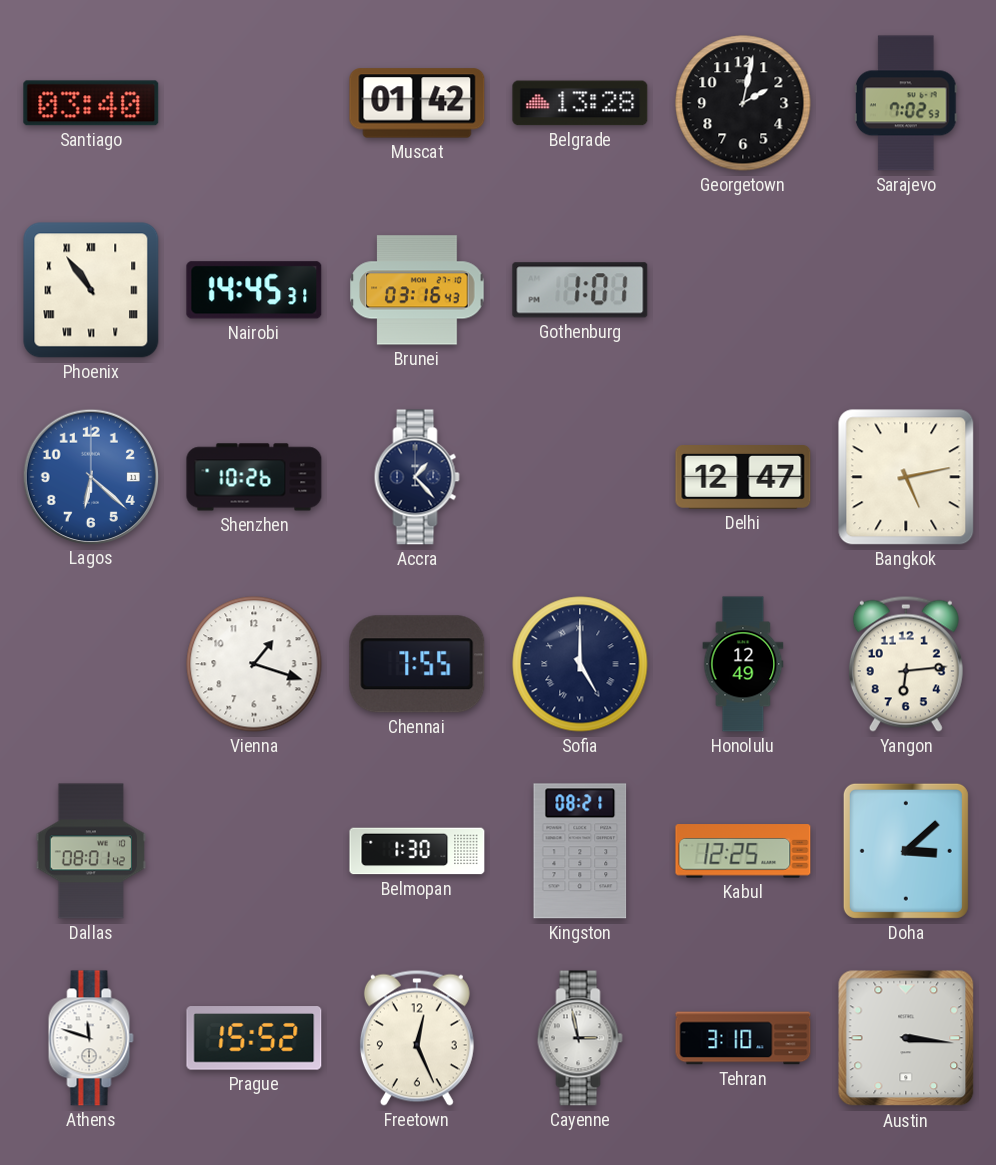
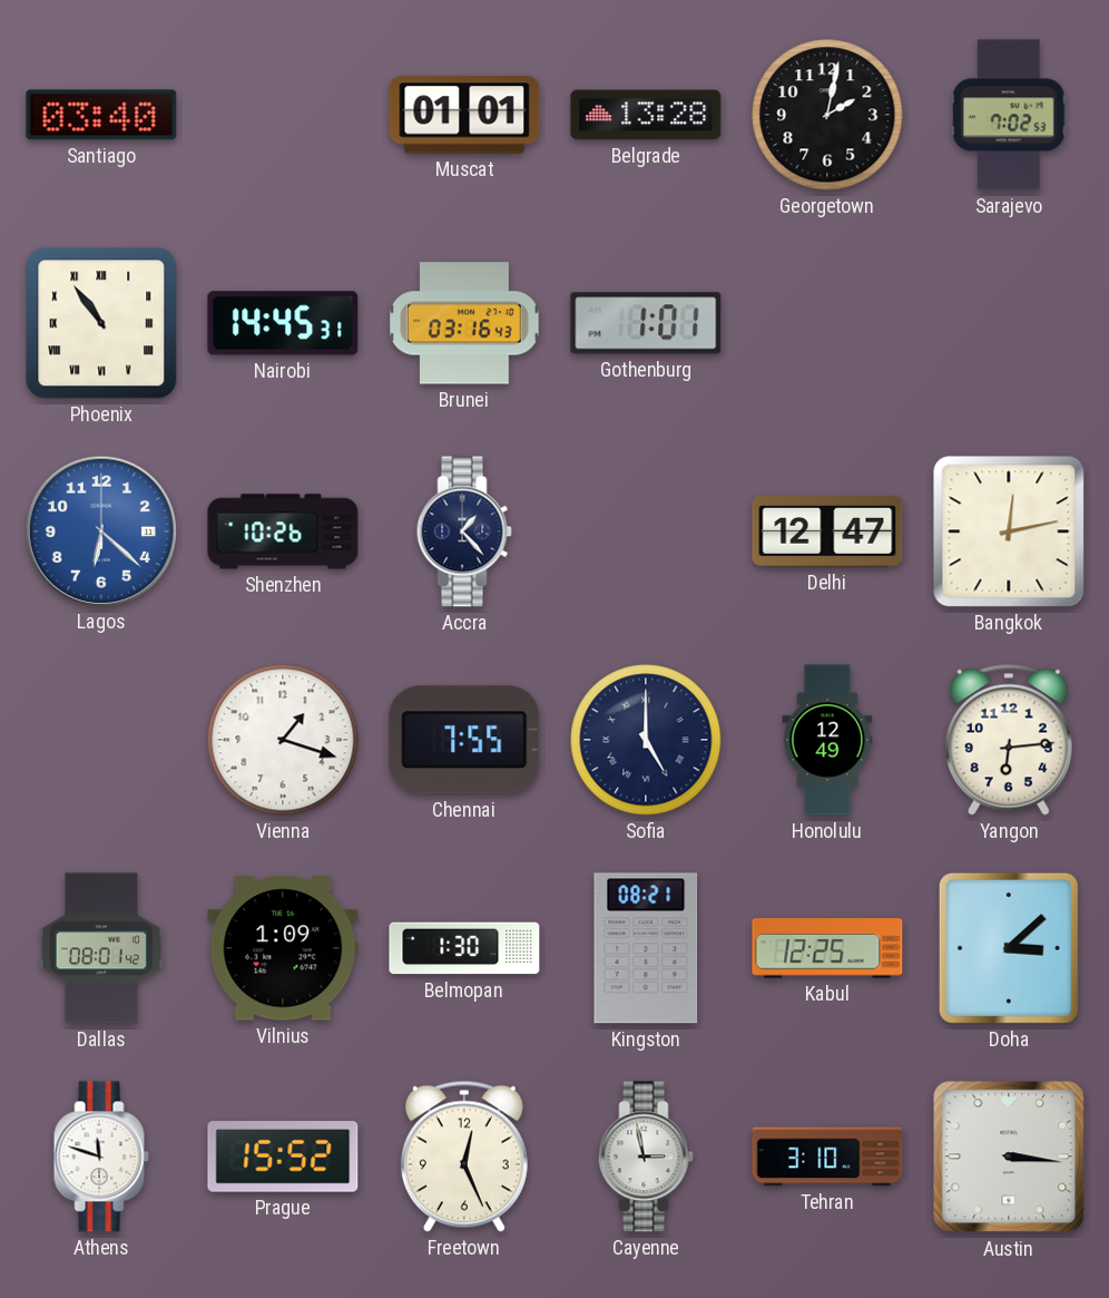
Muscat: 01:42 -> 01:01
Bangkok: 5:13 -> 12:13
Vilnius: none -> 1:09
